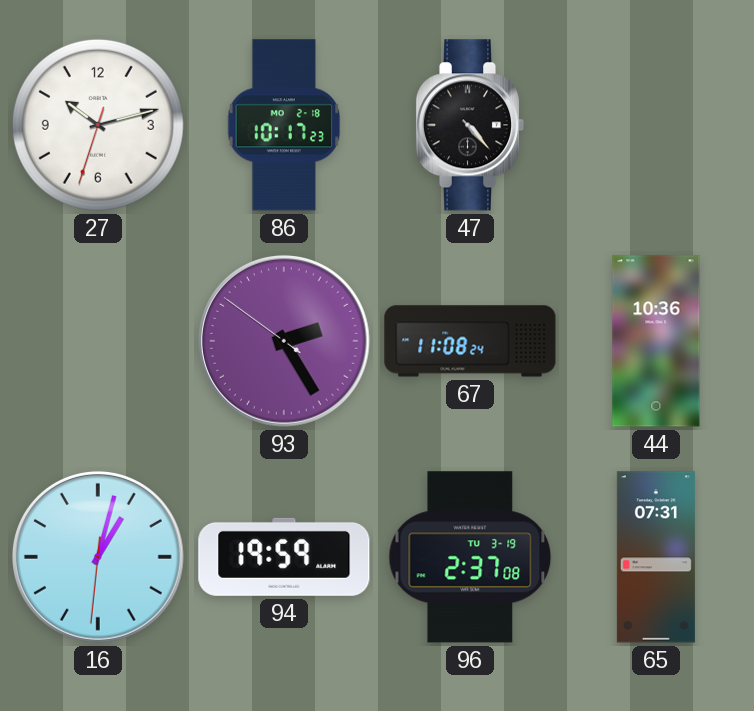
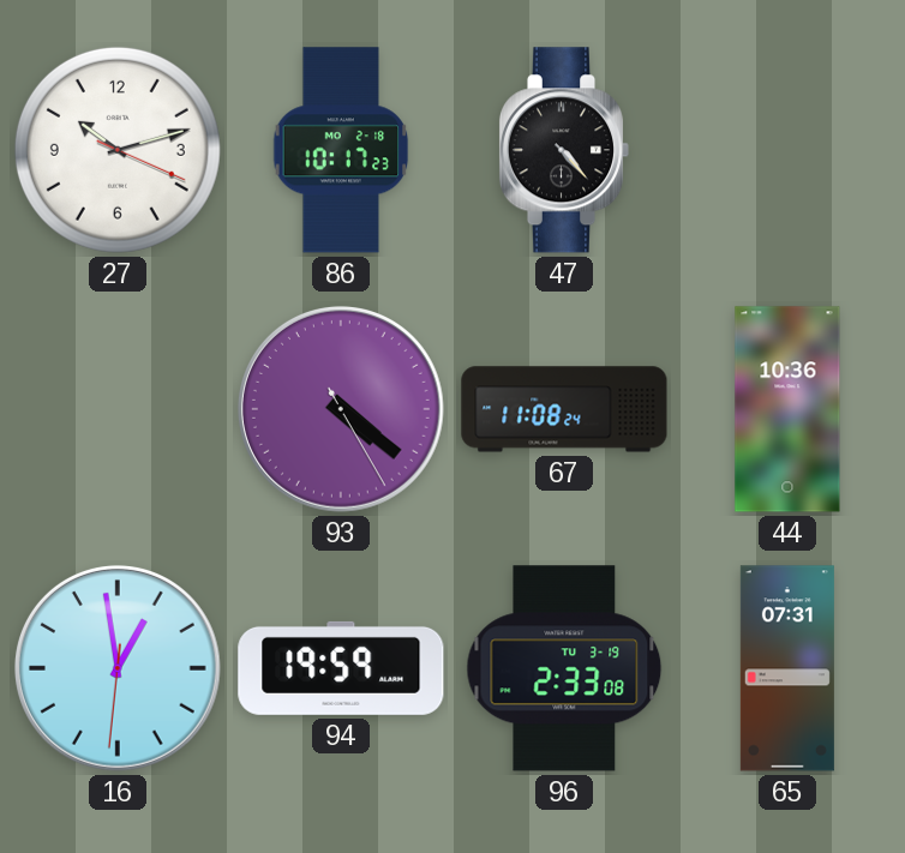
27: 10:12:33 -> 10:12:19
93: 2:24 -> 4:21
16: 1:02 -> 12:58
96: 2:37 -> 2:33
